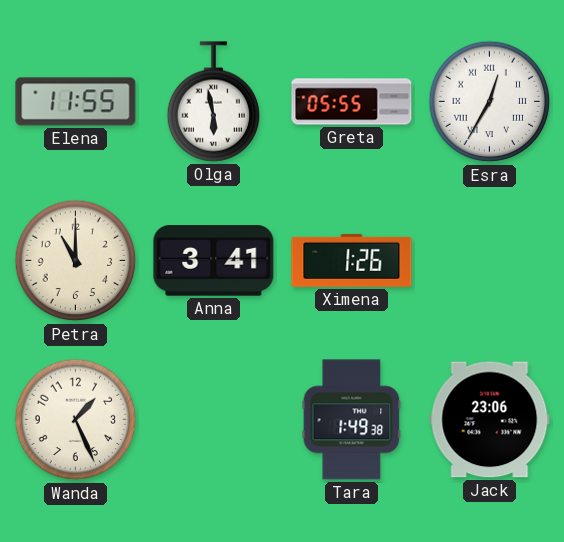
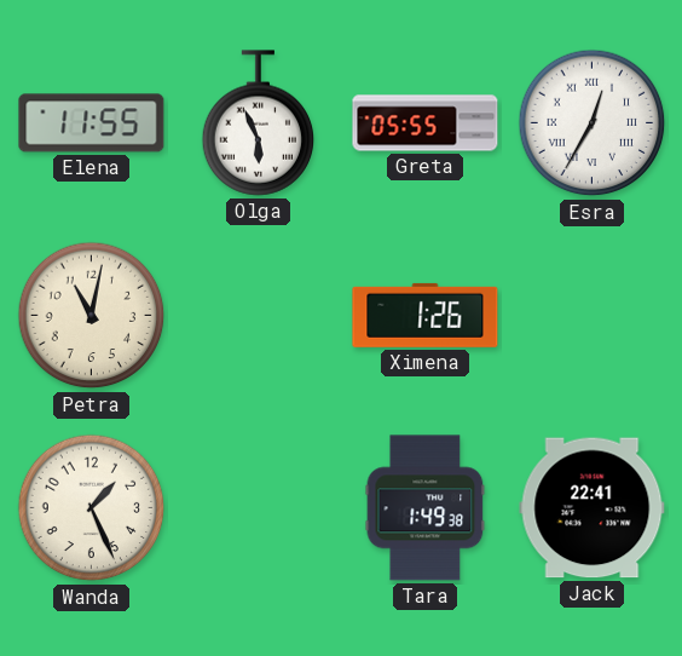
Olga: 5:58 -> 5:56
Petra: 11:00 -> 11:02
Anna: 3:41 -> none
Jack: 23:06 -> 22:41
